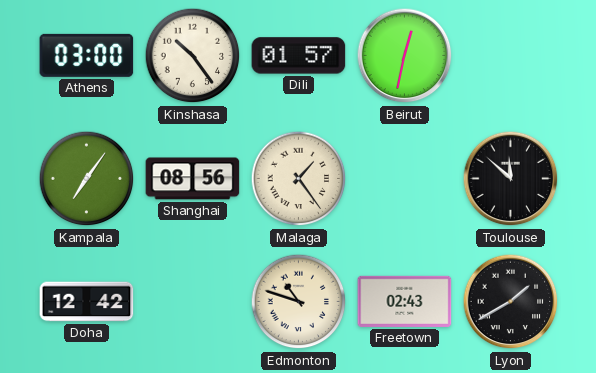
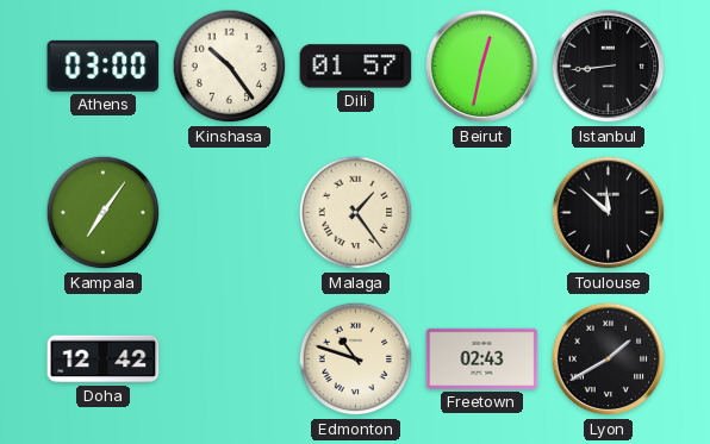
Istanbul: none -> 8:44
Shanghai: 08:56 -> none
